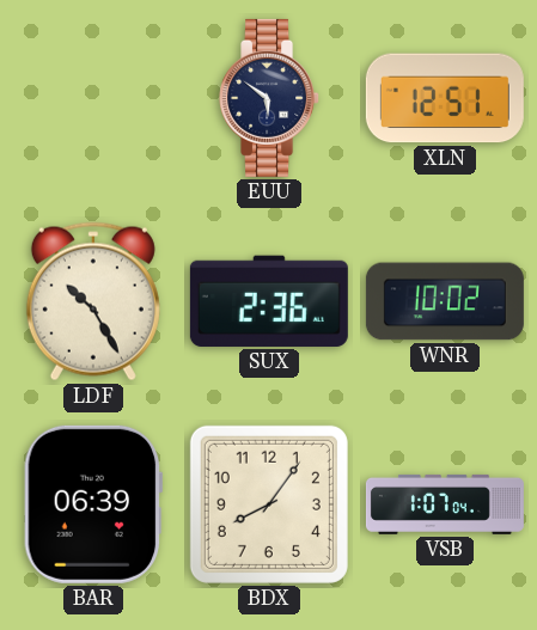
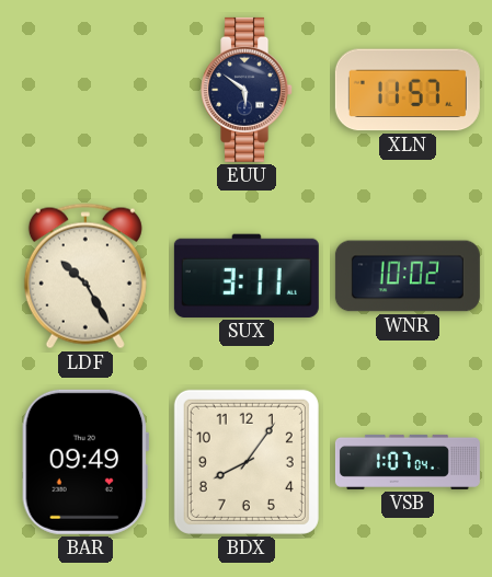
XLN: 12:51 -> 11:57
SUX: 2:36 -> 3:11
BAR: 06:39 -> 09:49
